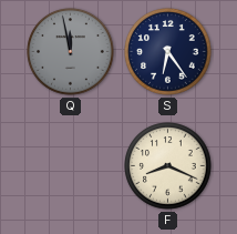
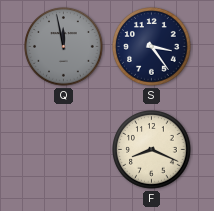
S: 6:24 -> 3:24
